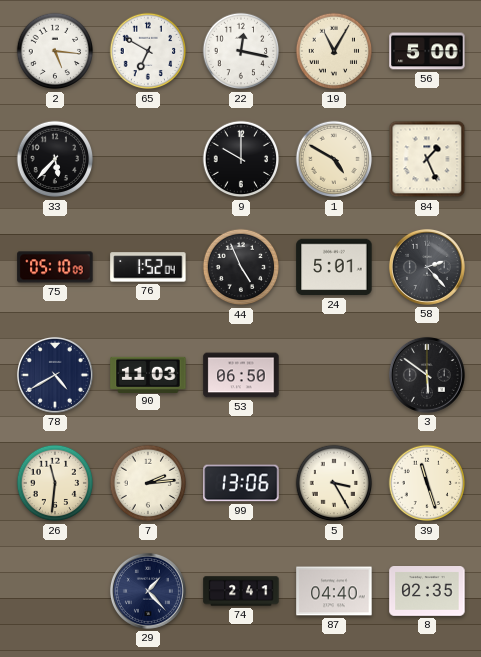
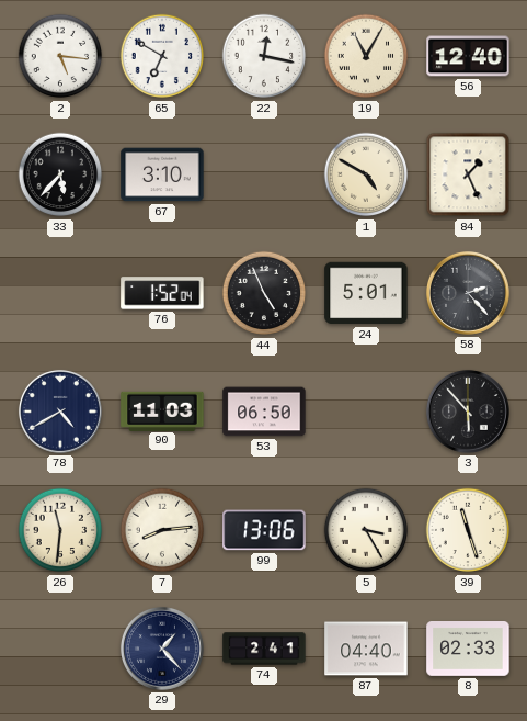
56: 5:00 -> 12:40
67: none -> 3:10
9: 10:00 -> none
75: 05:10 -> none
3: 5:51 -> 5:53
7: 2:14 -> 8:14
8: 02:35 -> 02:33
